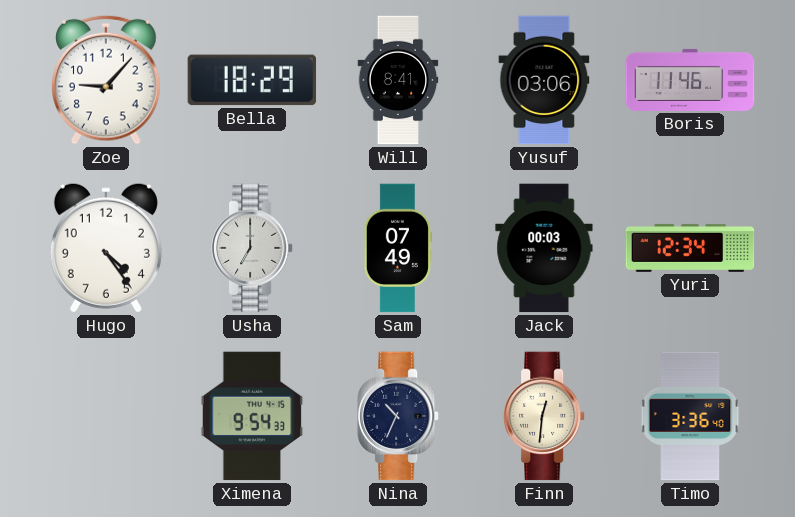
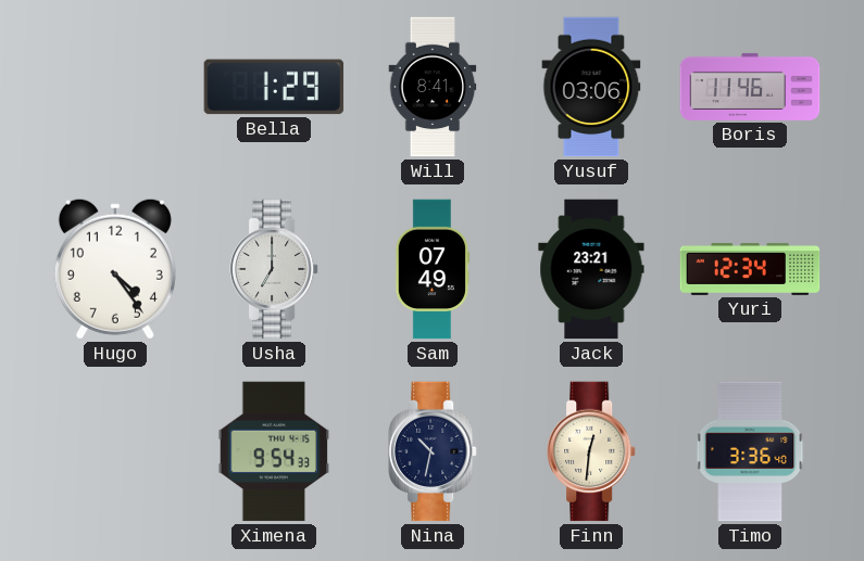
Zoe: 9:07 -> none
Bella: 18:29 -> 1:29
Jack: 00:03 -> 23:21
Nina: 10:34 -> 10:32
